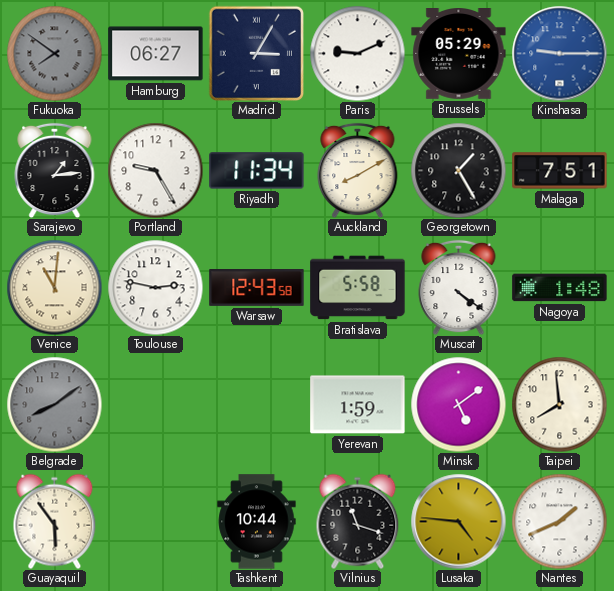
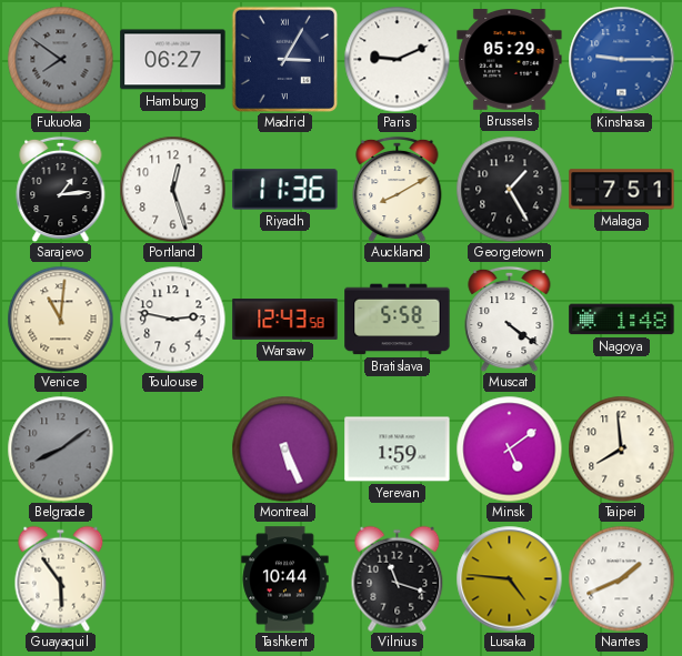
Portland: 9:25 -> 12:27
Riyadh: 11:34 -> 11:36
Montreal: none -> 5:26
